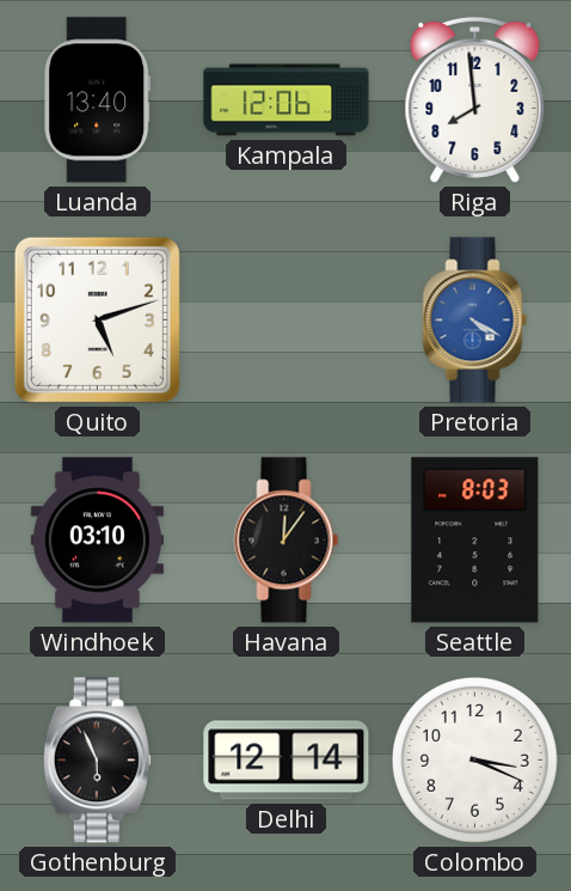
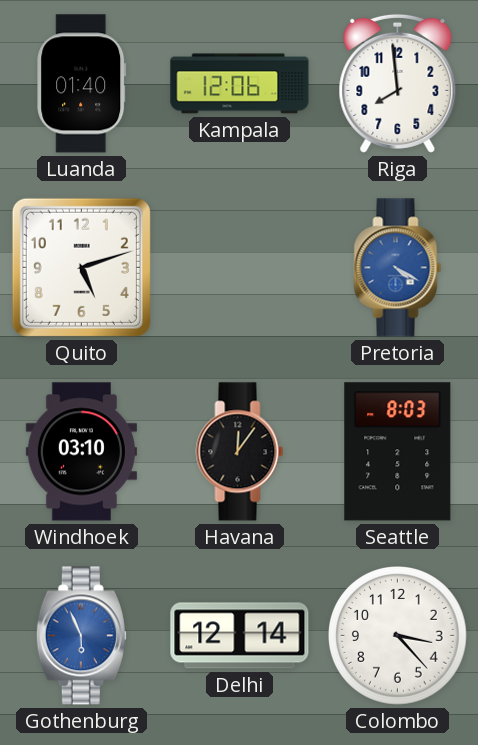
Luanda: 13:40 -> 01:40
Gothenburg dial: black -> blue
Colombo: 3:19 -> 3:23
